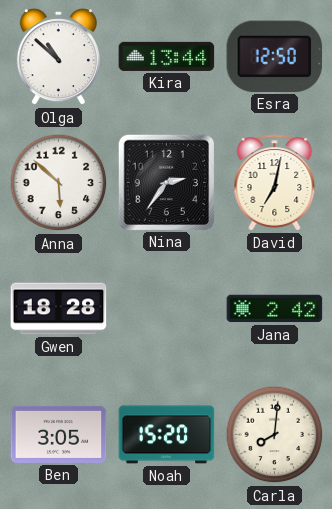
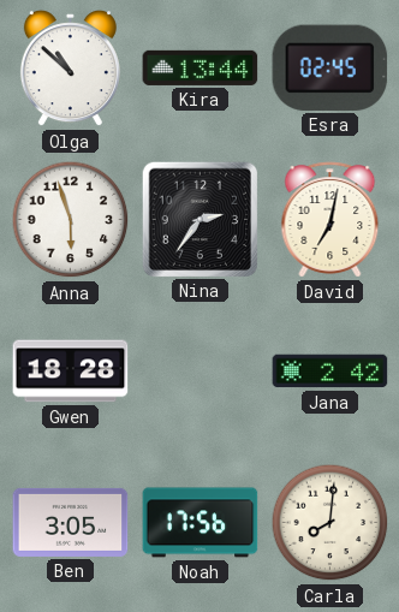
Esra: 12:50 -> 02:45
Anna: 5:52 -> 5:57
Noah: 15:20 -> 17:56
